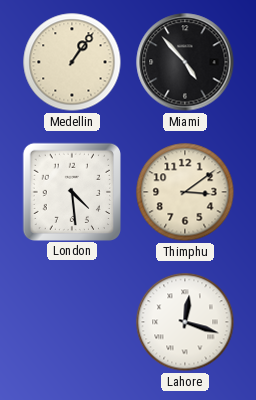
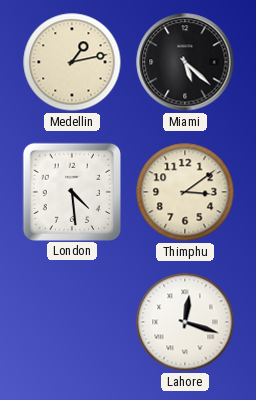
Medellin: 1:06 -> 1:13
Miami: 4:53 -> 5:22
